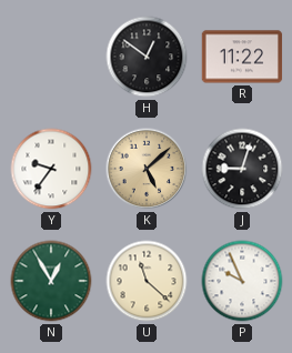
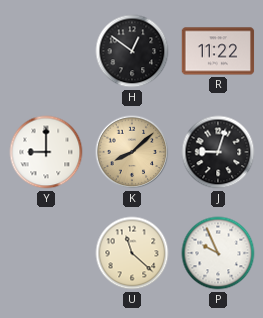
Y: 9:36 -> 9:00
K: 5:08 -> 8:08
N: 12:55 -> none
